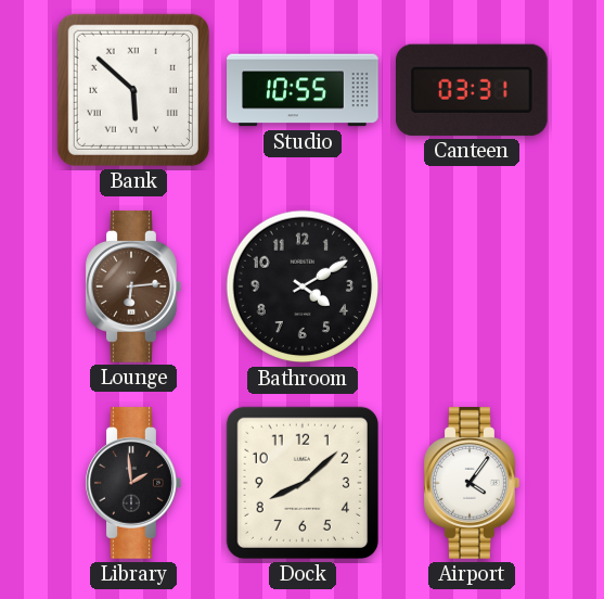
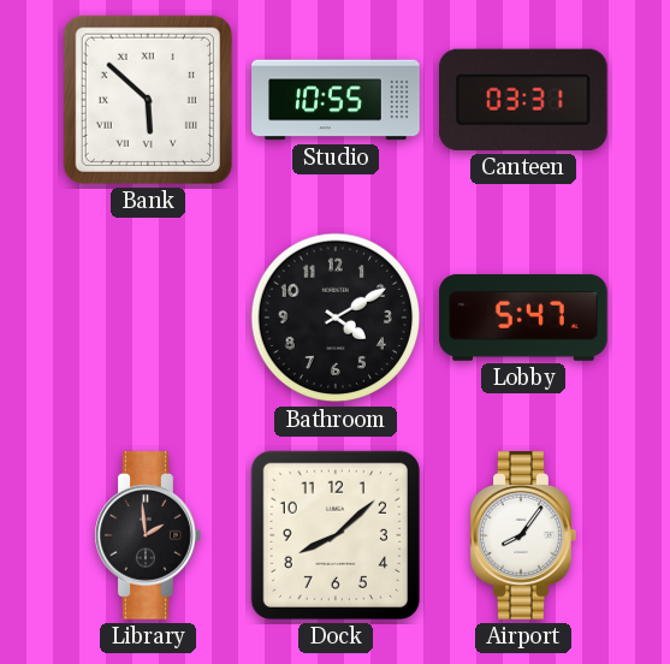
Lounge: 6:14 -> none
Lobby: none -> 5:47
Airport: 4:06 -> 8:06
